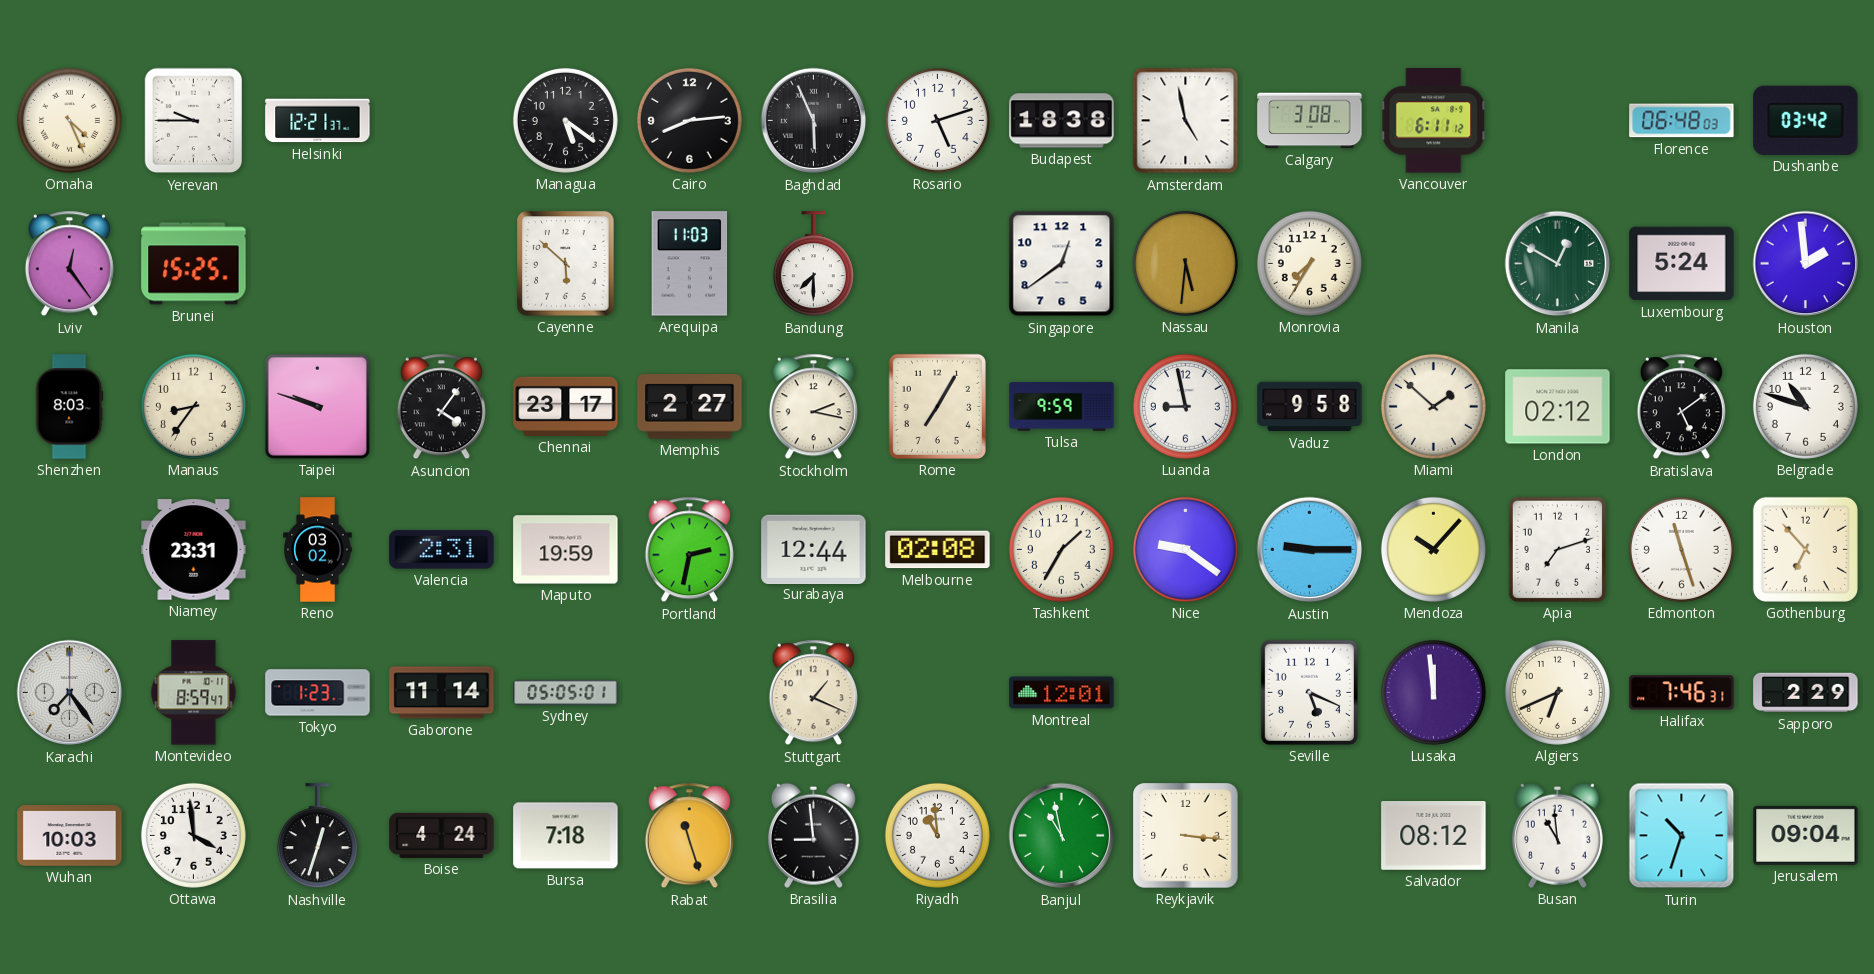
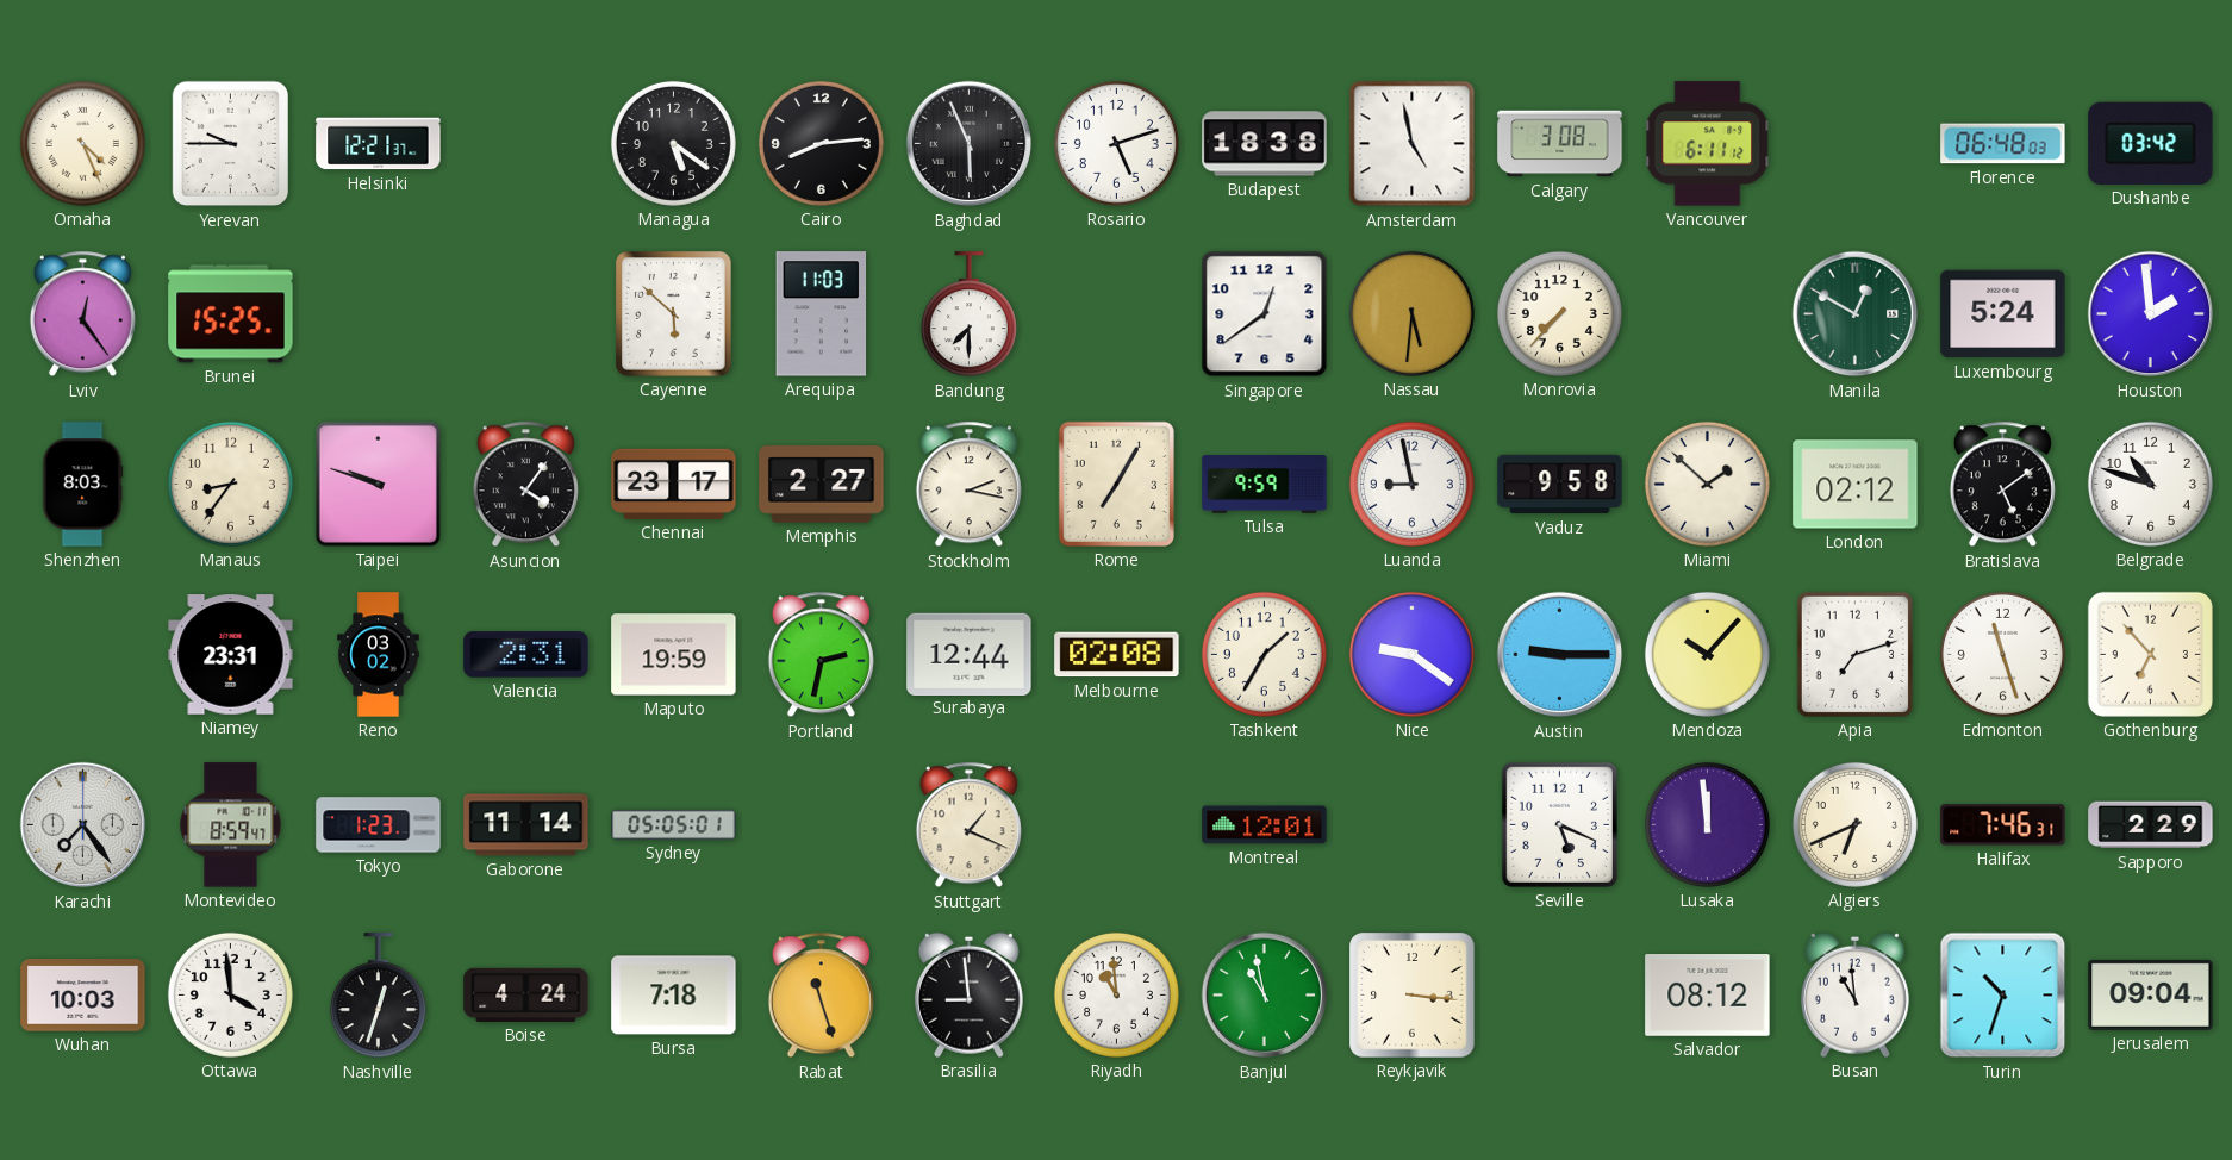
Monrovia: 7:35 -> 7:37
